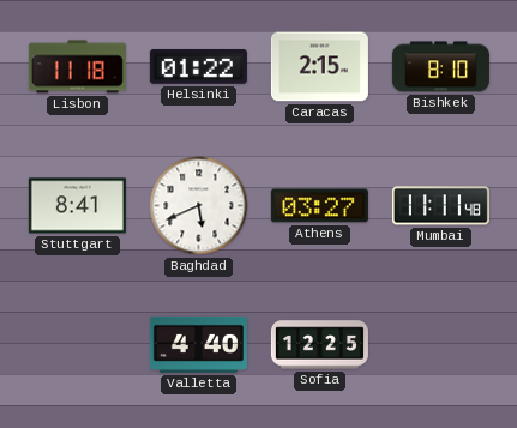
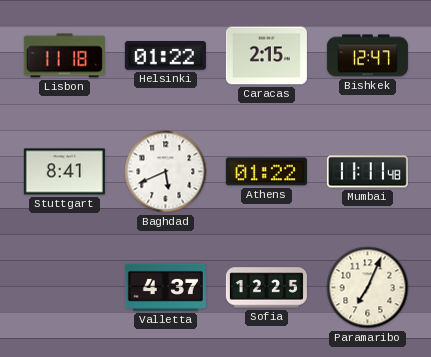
Bishkek: 8:10 -> 12:47
Athens: 03:27 -> 01:22
Valletta: 4:40 -> 4:37
Paramaribo: none -> 7:04
